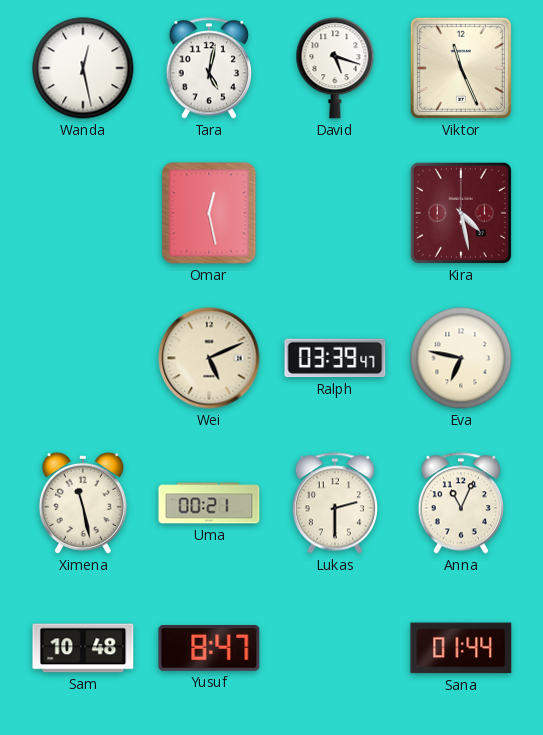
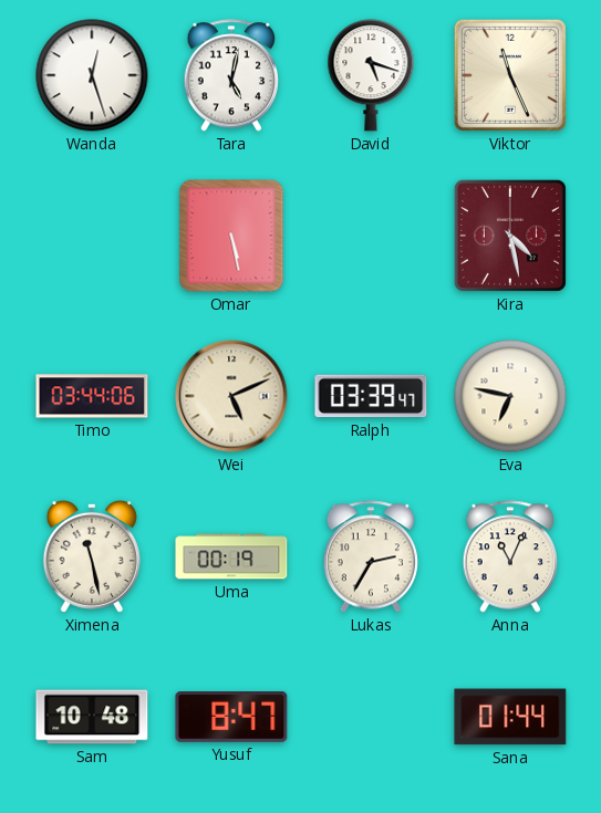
Wanda: 12:28 -> 12:27
Omar: 12:28 -> 5:28
Timo: none -> 03:44
Uma: 00:21 -> 00:19
Lukas: 2:30 -> 2:35
